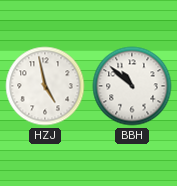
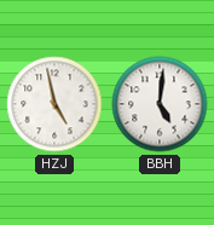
BBH: 10:52 -> 5:01
